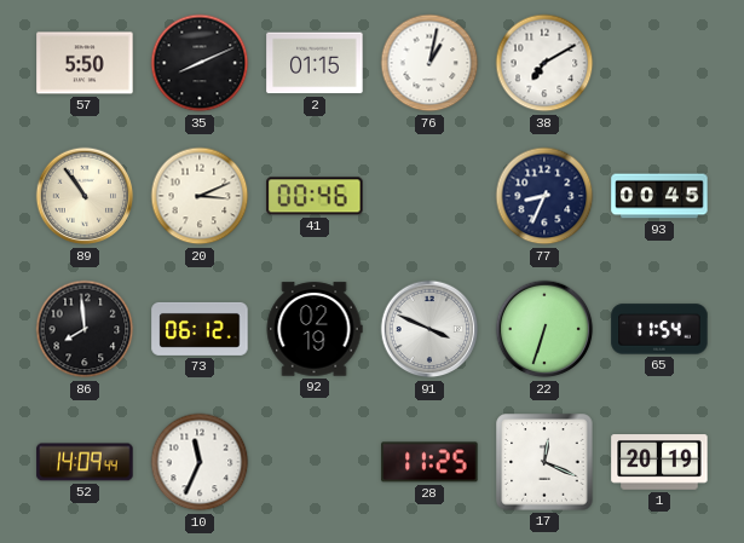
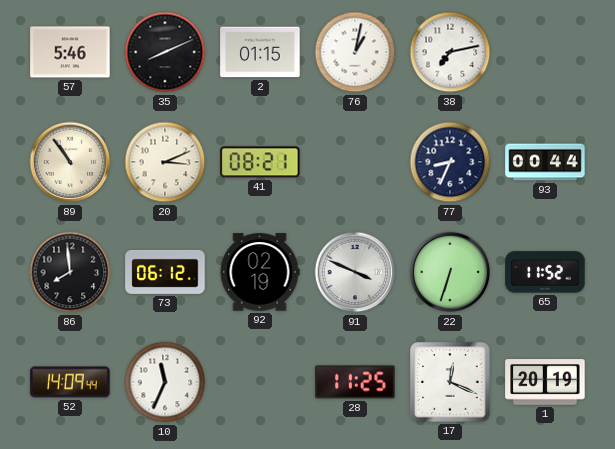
57: 5:50 -> 5:46
38: 7:10 -> 7:13
41: 00:46 -> 08:21
93: 00:45 -> 00:44
65: 11:54 -> 11:52
